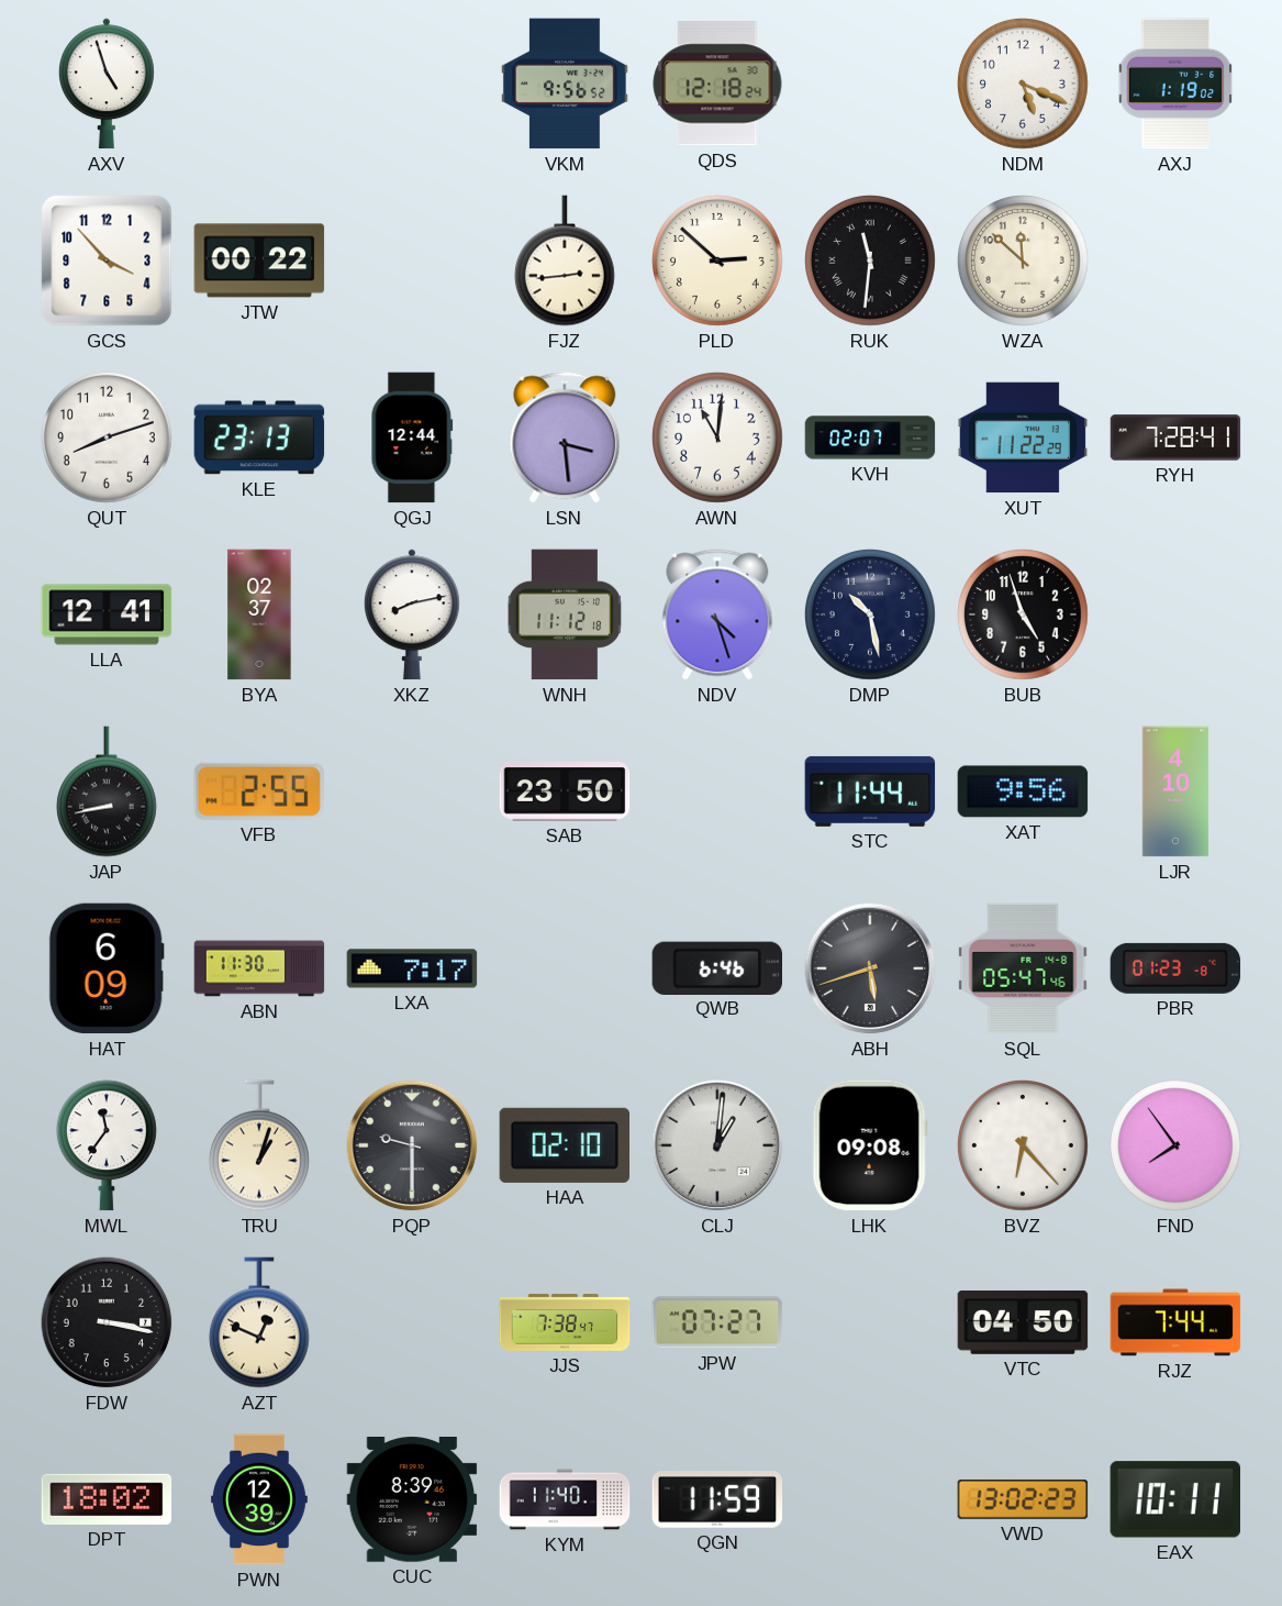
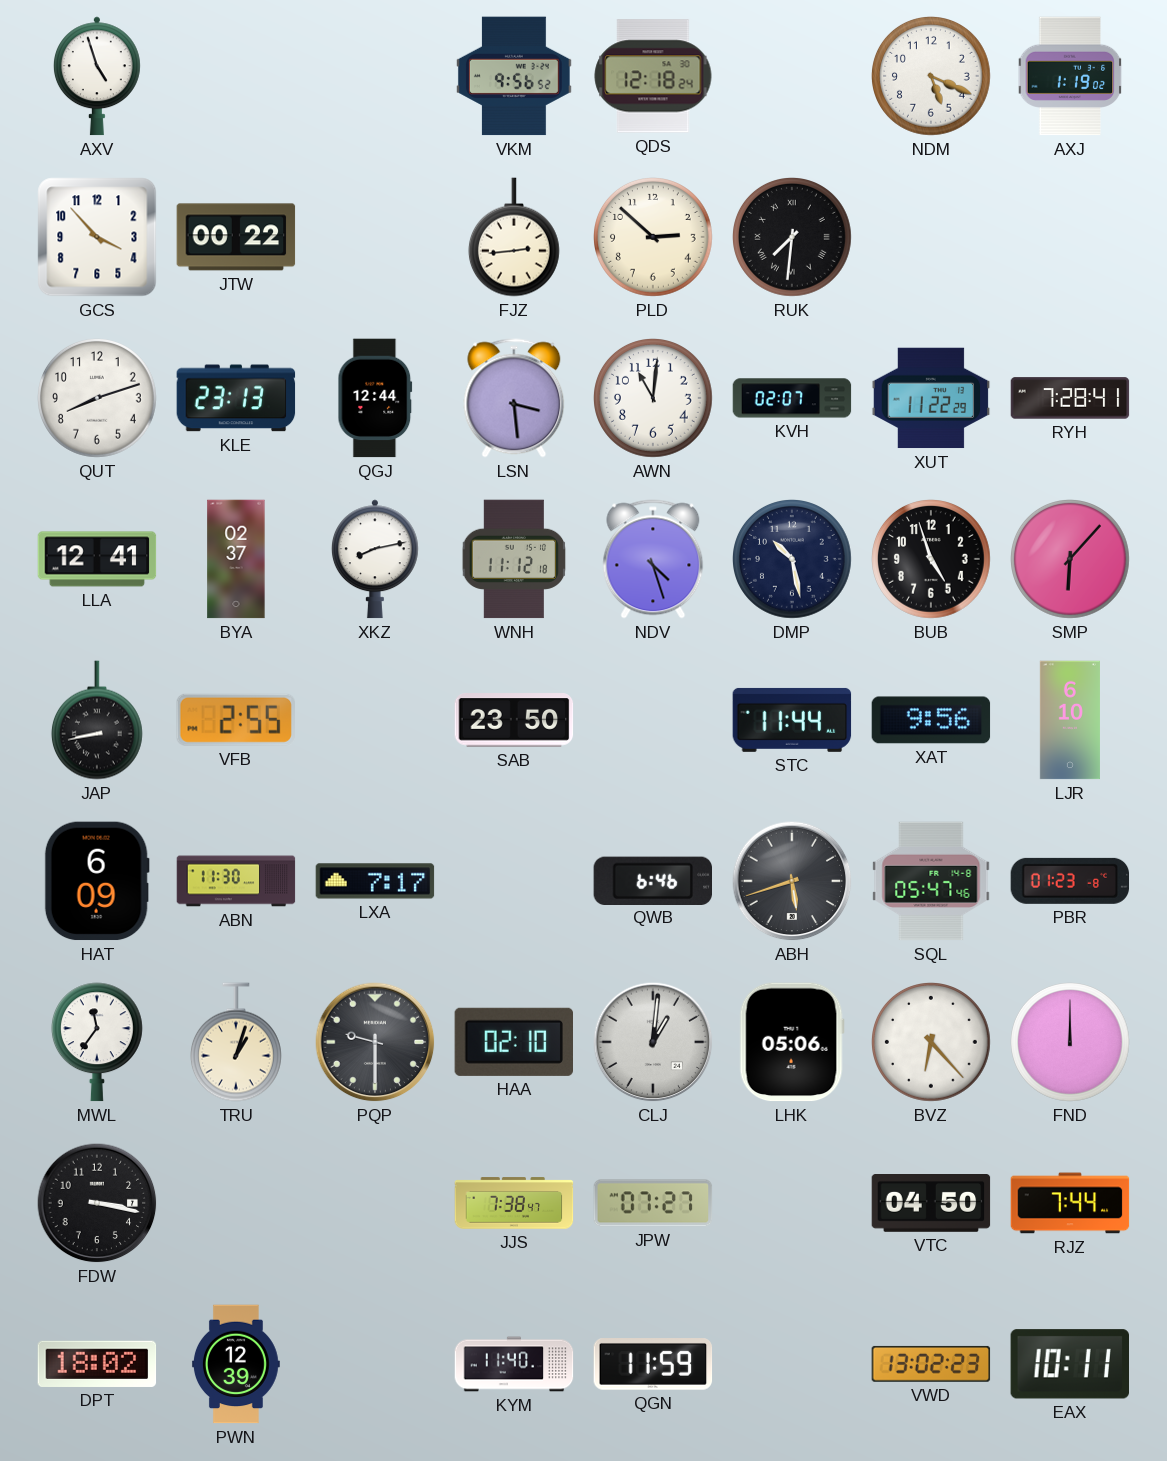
RUK: 11:31 -> 7:31
WZA: 11:52 -> none
SMP: none -> 6:07
LJR: 4:10 -> 6:10
LHK: 09:08 -> 05:06
FND: 7:54 -> 12:00
AZT: 12:49 -> none
CUC: 8:39 -> none
